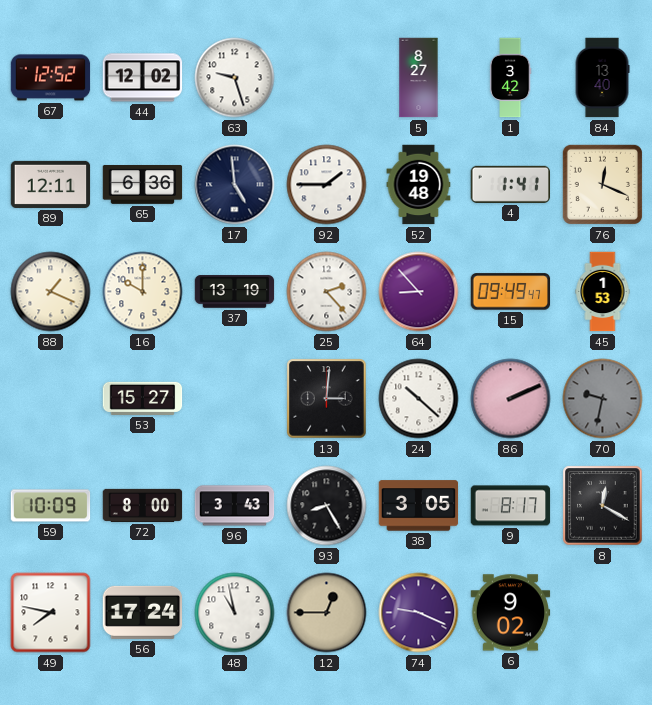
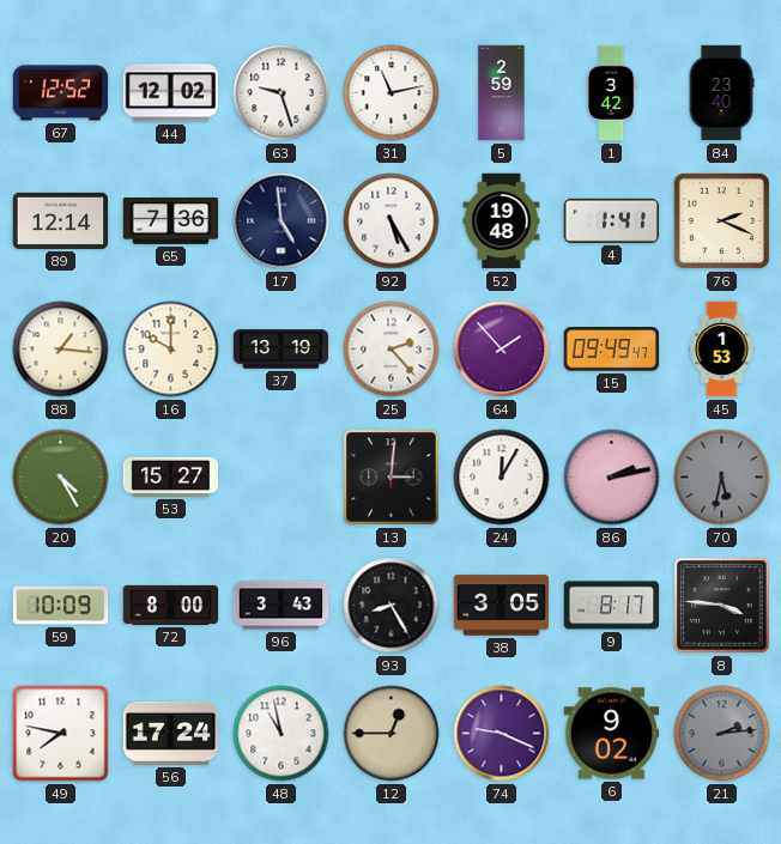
31: none -> 11:13
5: 8:27 -> 2:59
84: 13:40 -> 23:40
89: 12:11 -> 12:14
65: 6:36 -> 7:36
92: 1:45 -> 5:25
76: 12:19 -> 2:19
88: 1:19 -> 1:16
64: 8:53 -> 1:53
20: none -> 4:25
24: 10:22 -> 12:05
86: 2:11 -> 2:13
70: 9:32 -> 5:32
8: 12:20 -> 3:46
21: none -> 2:14
